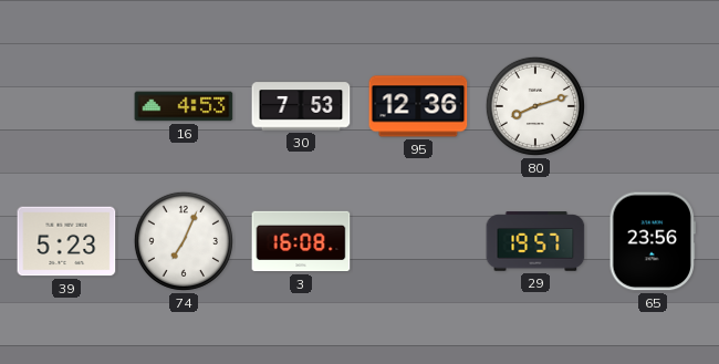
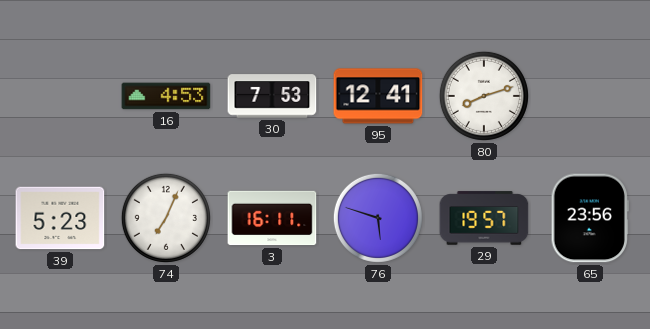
95: 12:36 -> 12:41
3: 16:08 -> 16:11
76: none -> 5:48
